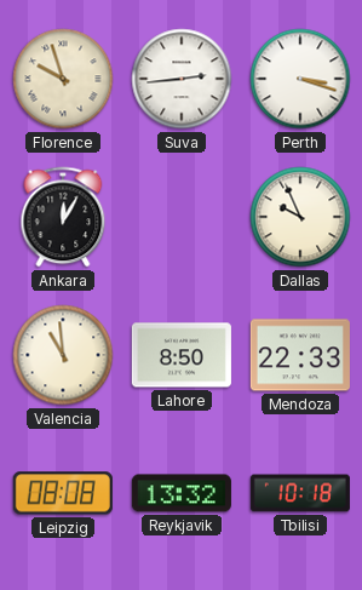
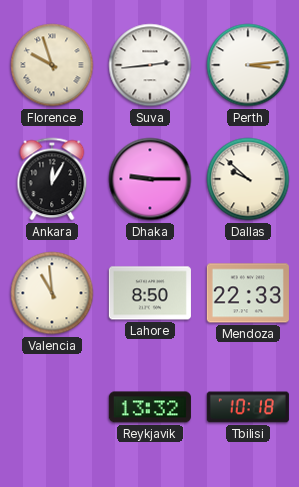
Perth: 3:18 -> 3:14
Dhaka: none -> 9:15
Dallas: 9:56 -> 9:52
Leipzig: 08:08 -> none
